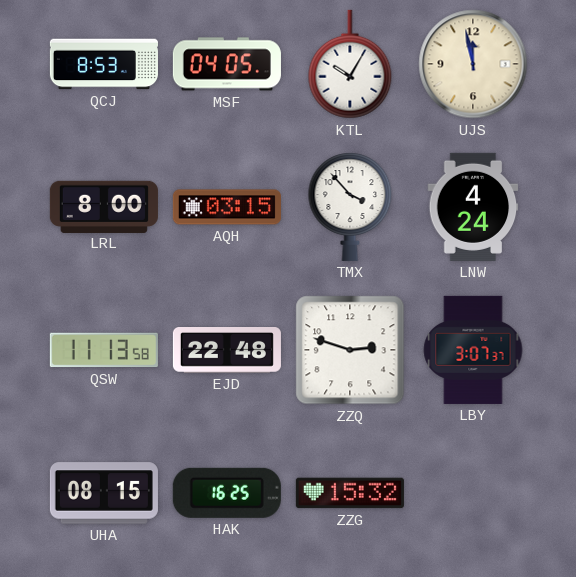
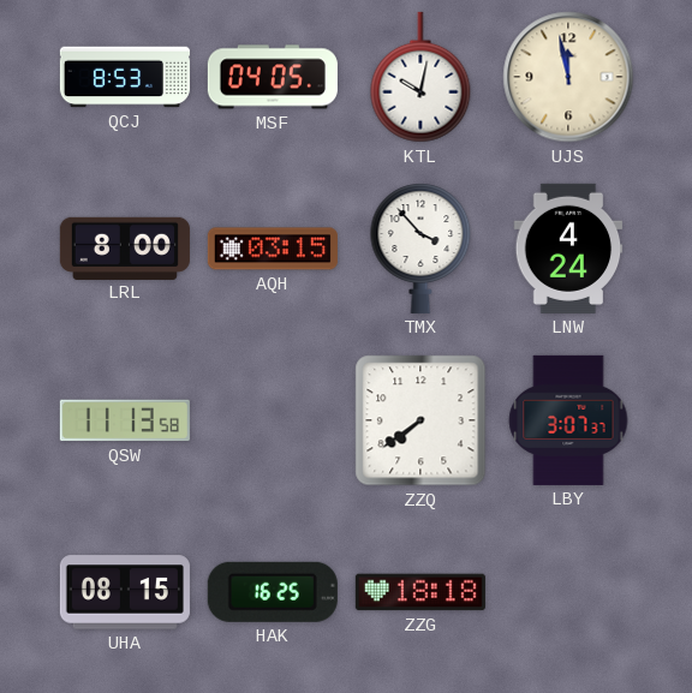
KTL: 10:05 -> 10:02
EJD: 22:48 -> none
ZZQ: 2:48 -> 7:39
ZZG: 15:32 -> 18:18
